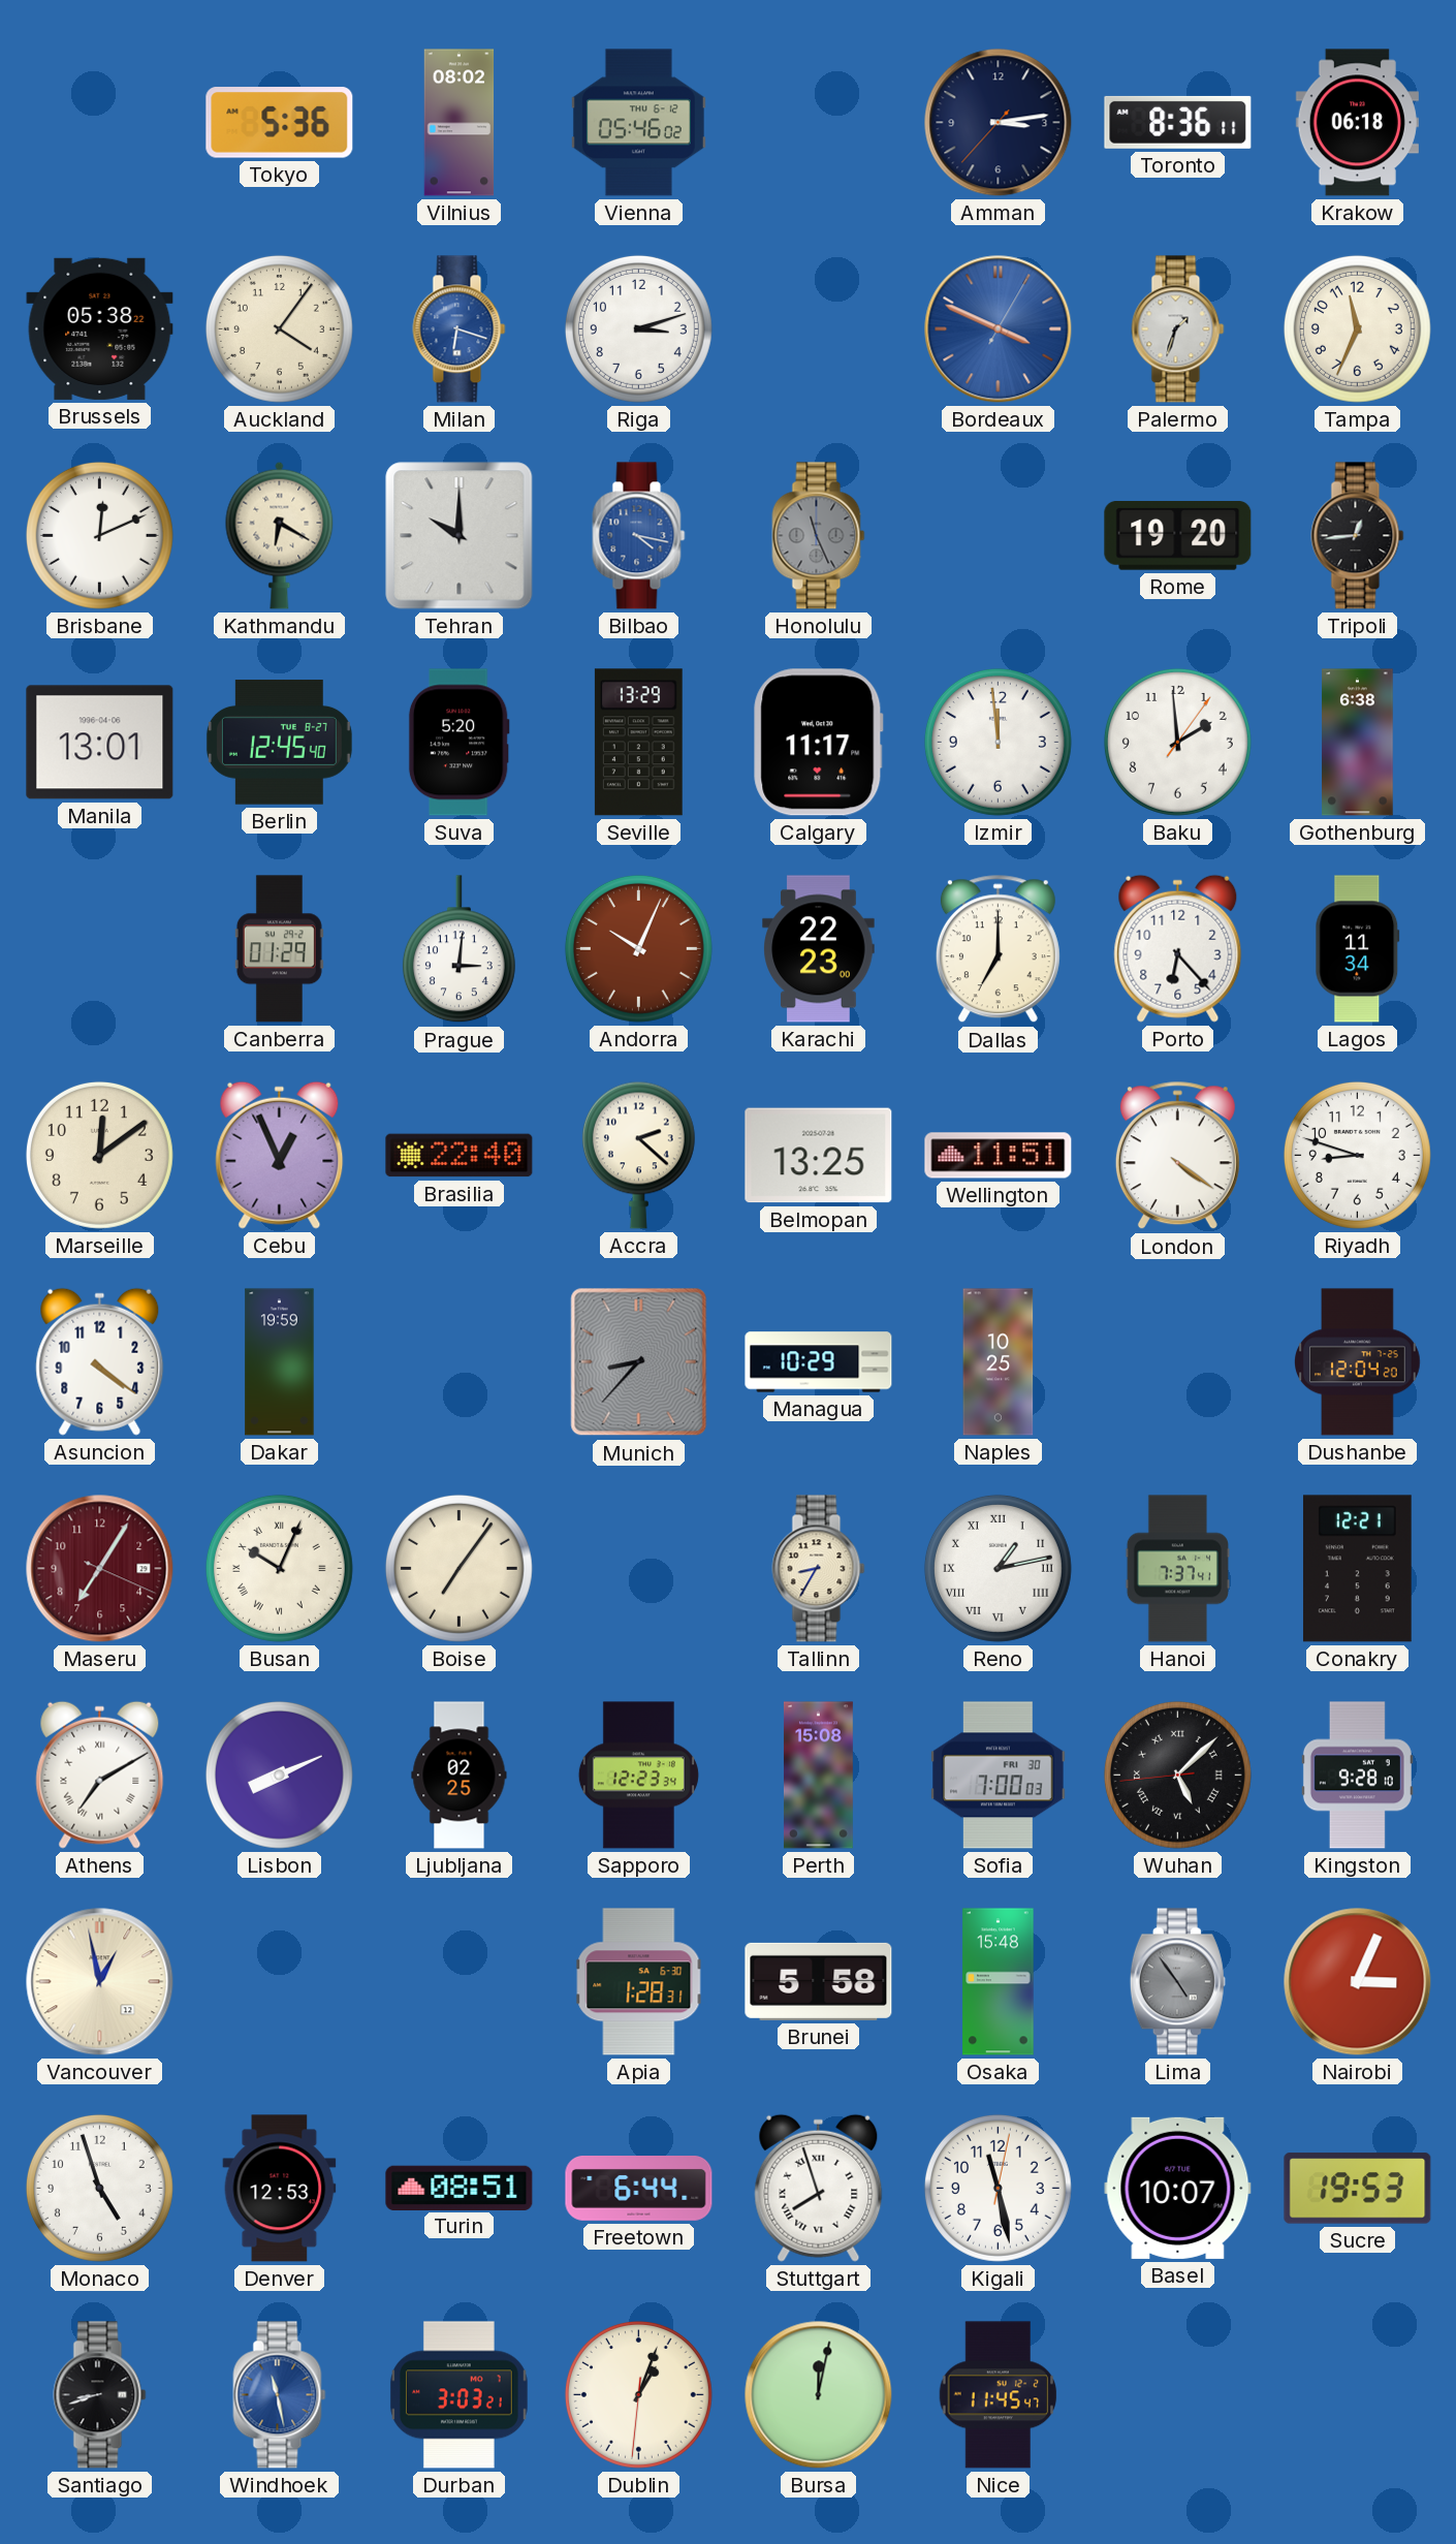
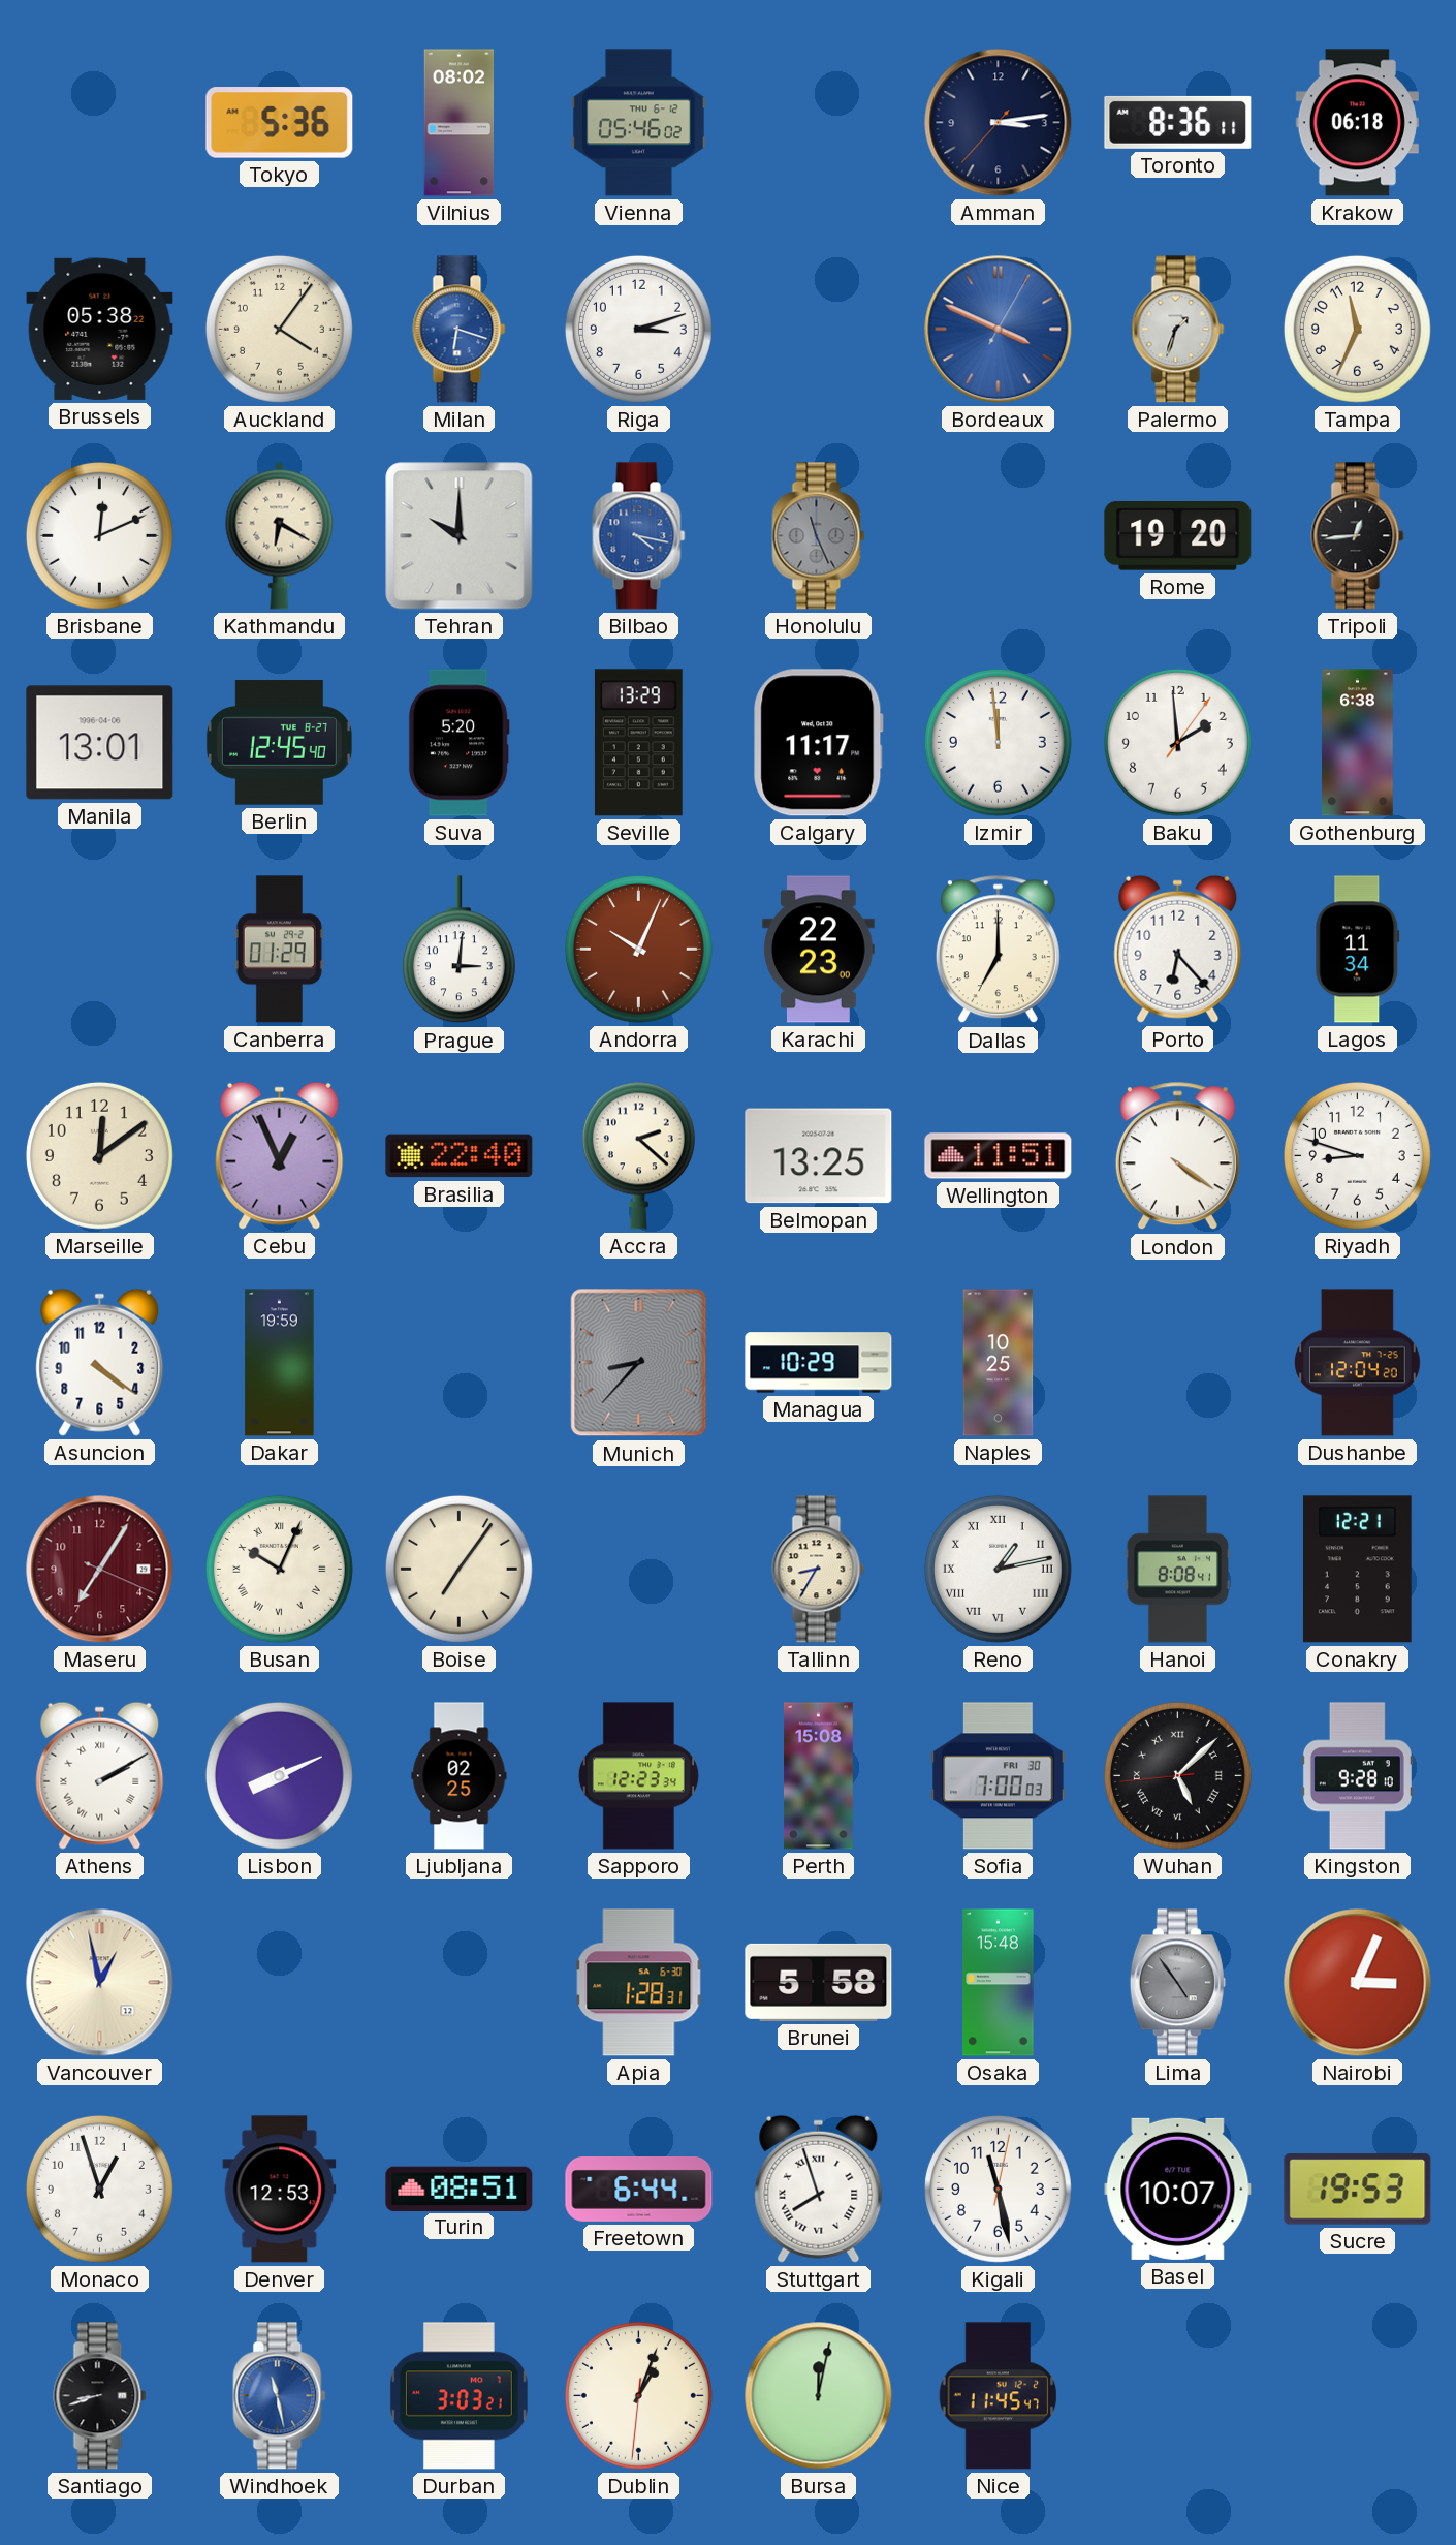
Hanoi: 7:37 -> 8:08
Athens: 7:10 -> 2:10
Monaco: 4:57 -> 12:57
